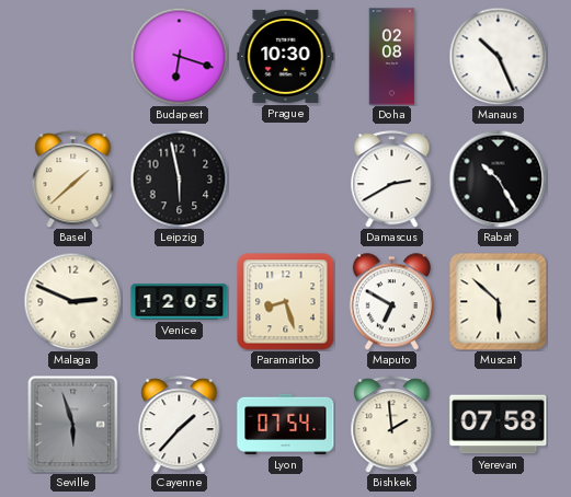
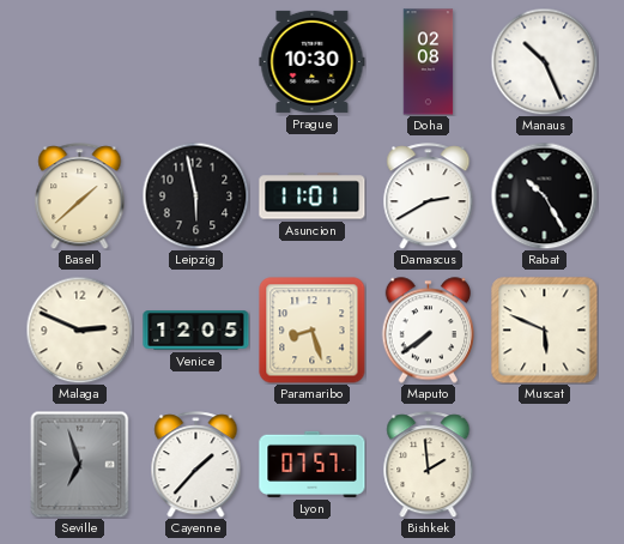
Budapest: 6:18 -> none
Asuncion: none -> 11:01
Maputo: 6:50 -> 7:39
Muscat: 5:52 -> 5:49
Seville: 5:57 -> 6:57
Lyon: 07:54 -> 07:57
Yerevan: 07:58 -> none
